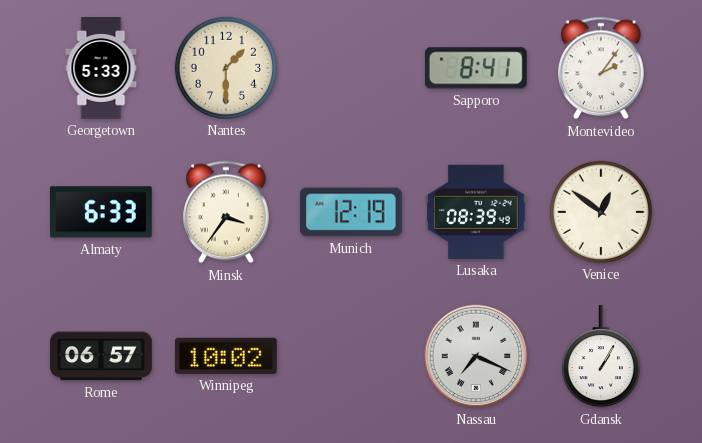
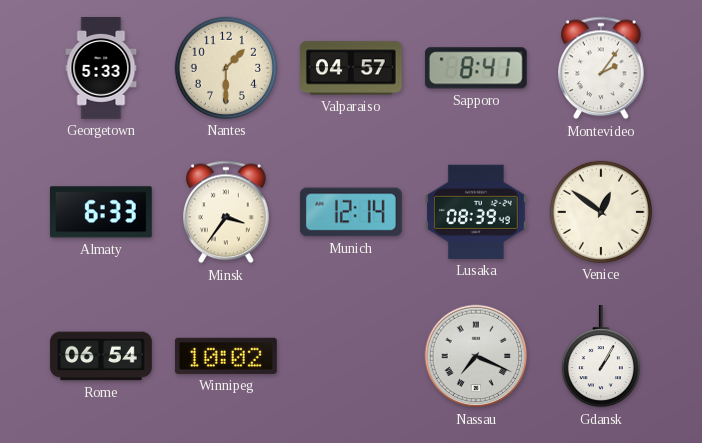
Valparaiso: none -> 04:57
Munich: 12:19 -> 12:14
Rome: 06:57 -> 06:54
